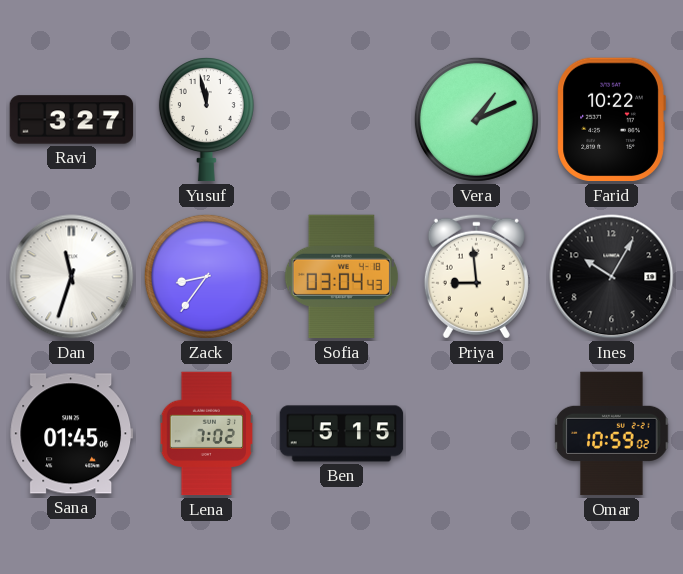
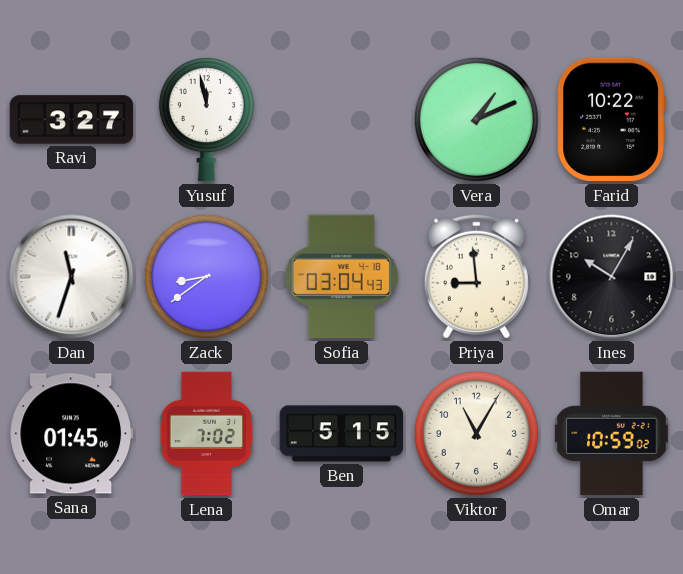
Zack: 8:36 -> 8:39
Viktor: none -> 11:05
